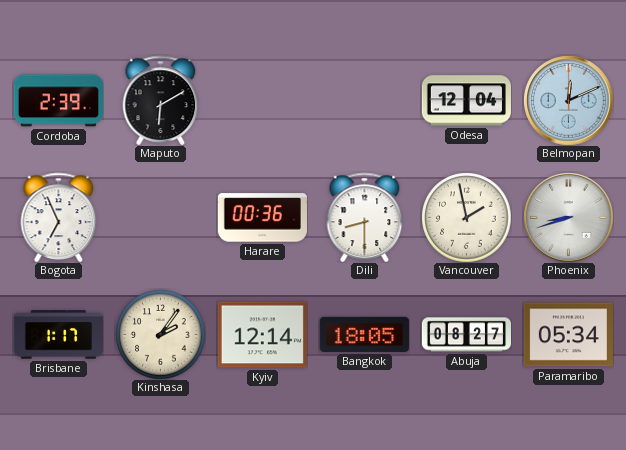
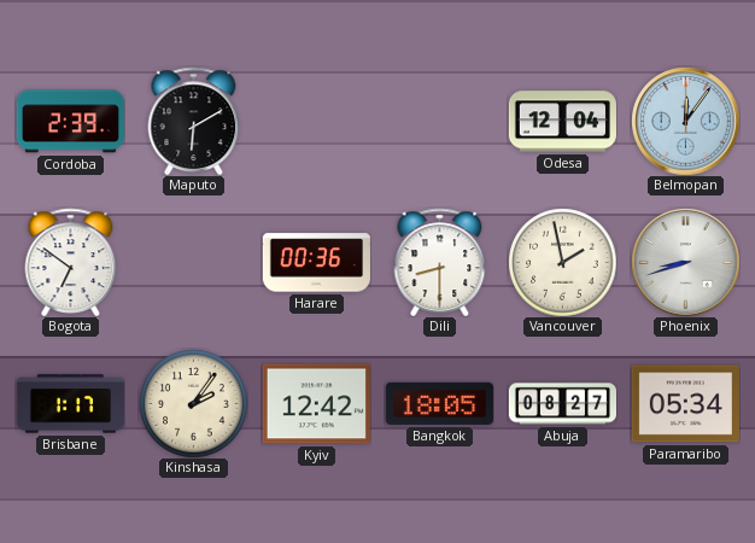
Belmopan: 12:11 -> 12:06
Bogota: 6:56 -> 6:51
Kyiv: 12:14 -> 12:42
